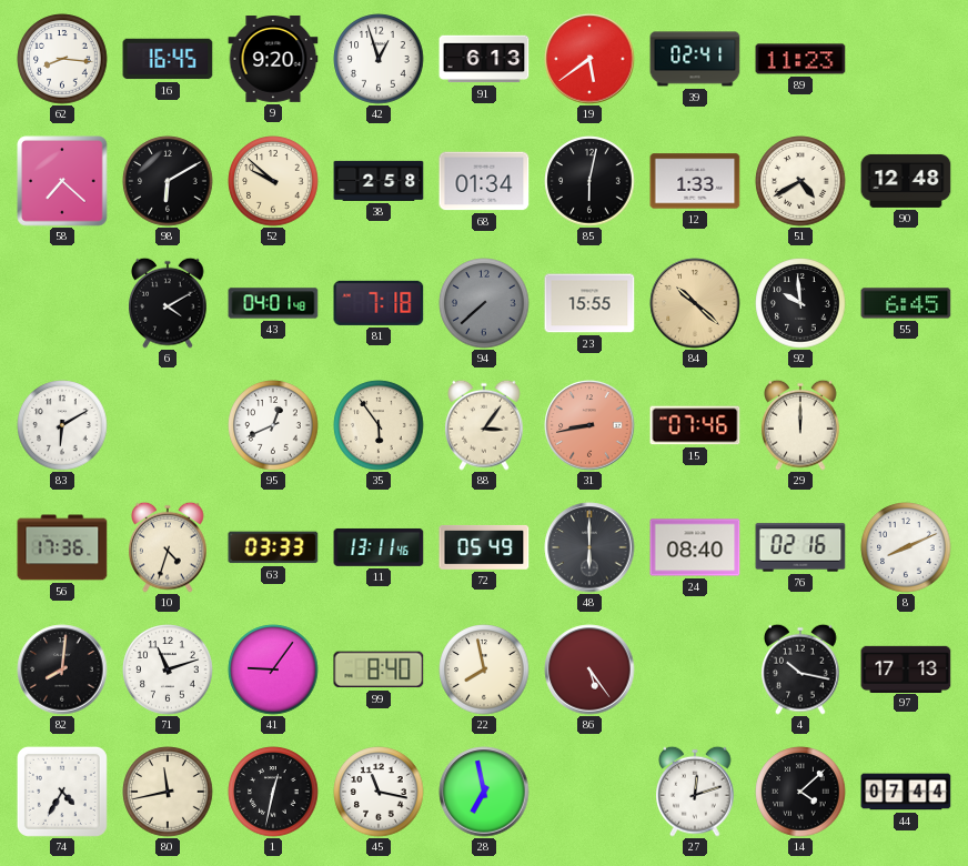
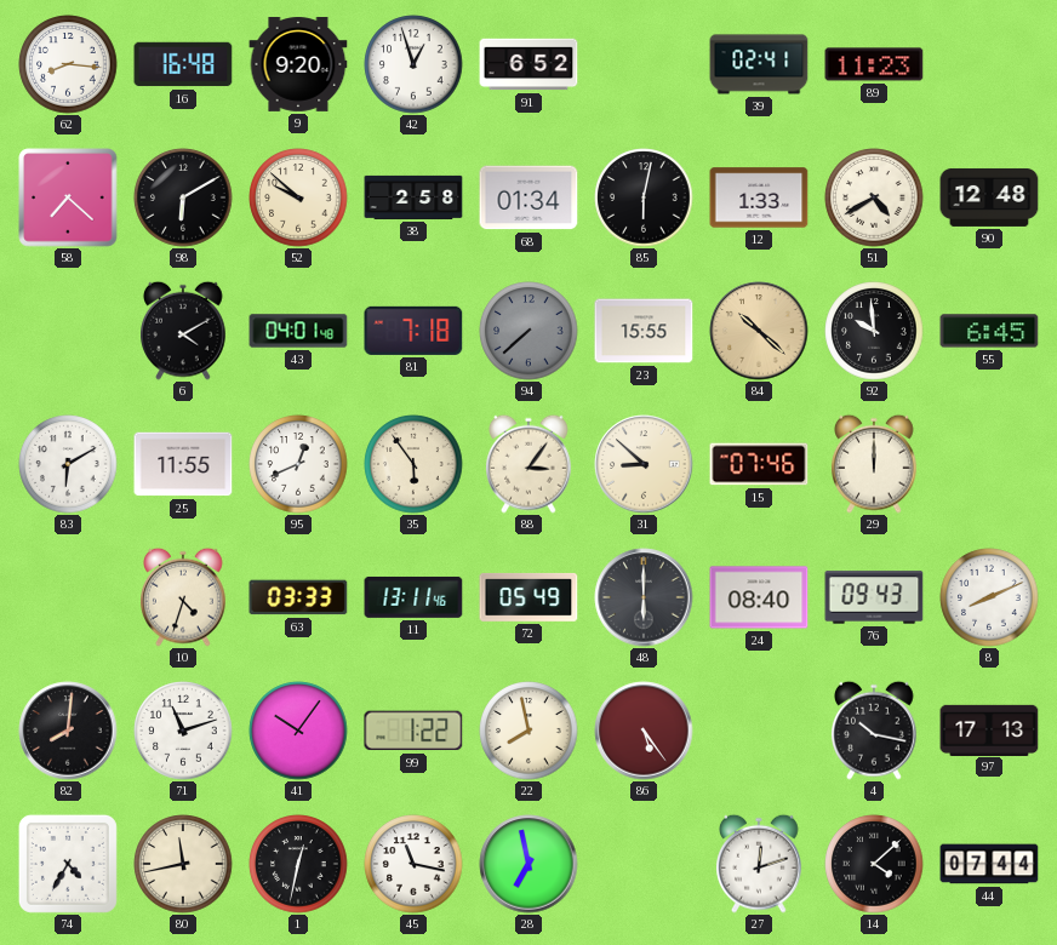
16: 16:45 -> 16:48
91: 6:13 -> 6:52
19: 5:39 -> none
25: none -> 11:55
31: 8:43 -> 8:52
31 dial: salmon -> cream
56: 17:36 -> none
76: 02:16 -> 09:43
41: 9:06 -> 10:06
99: 8:40 -> 1:22
